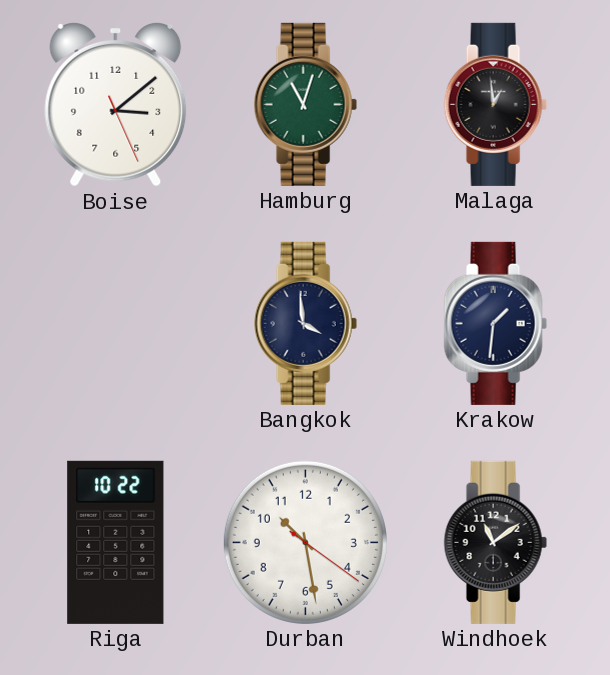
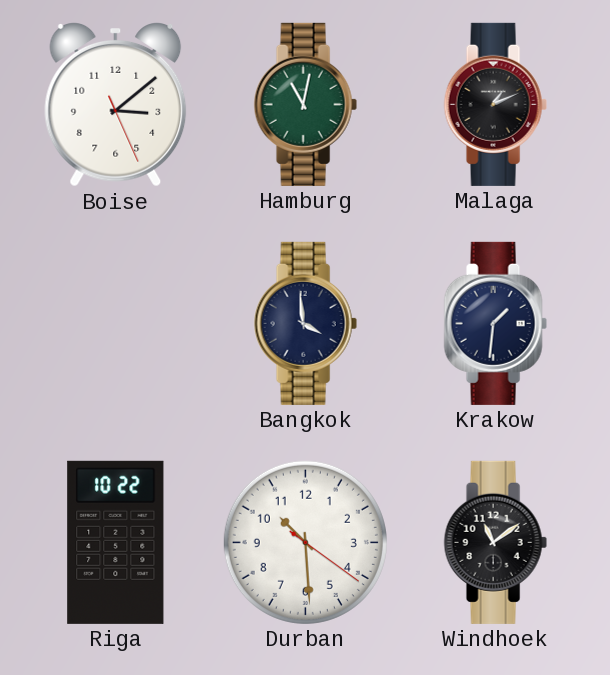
Hamburg: 11:03 -> 11:02
Malaga: 12:59 -> 1:11
Durban: 10:28 -> 10:29
